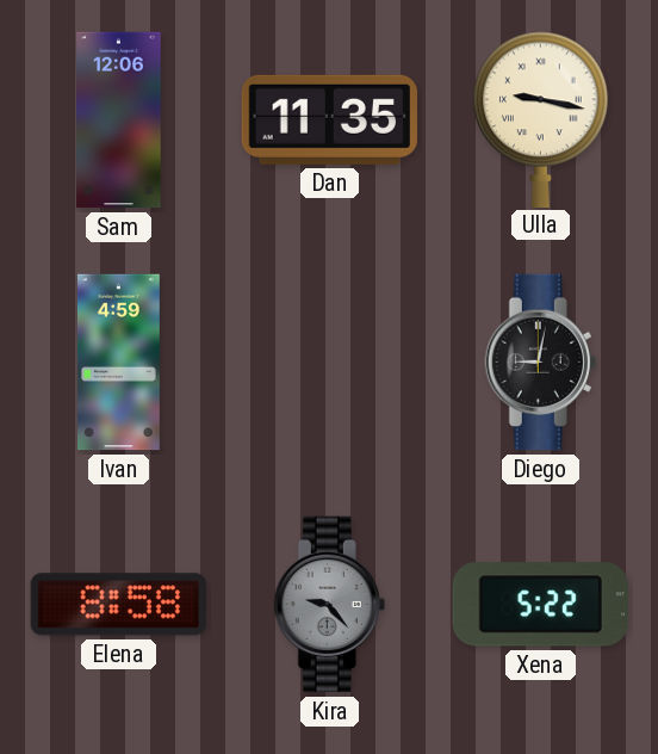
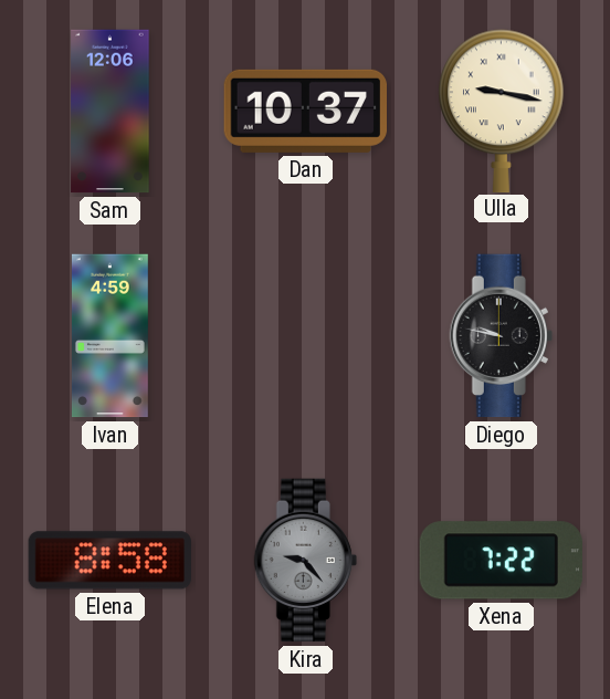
Dan: 11:35 -> 10:37
Diego: 9:02 -> 9:47
Xena: 5:22 -> 7:22
